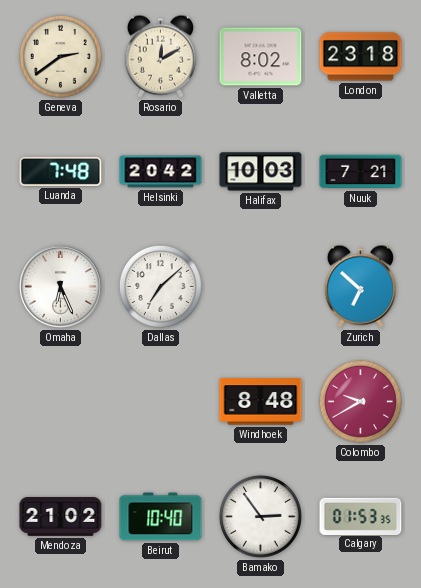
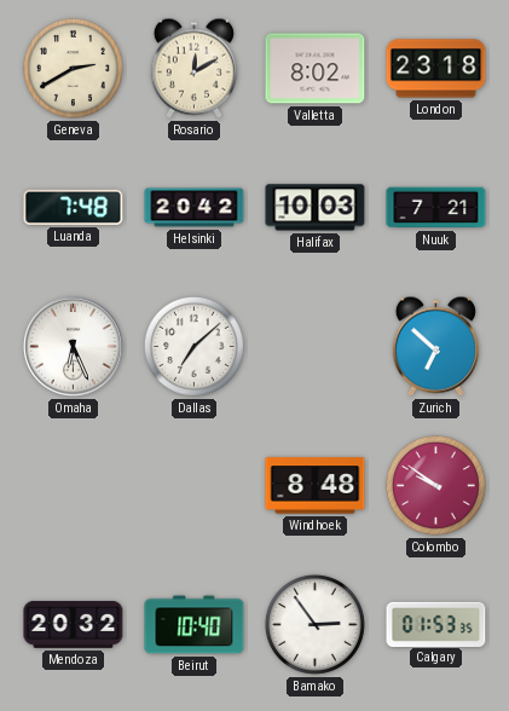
Geneva: 2:39 -> 2:40
Colombo: 9:40 -> 9:51
Mendoza: 21:02 -> 20:32
